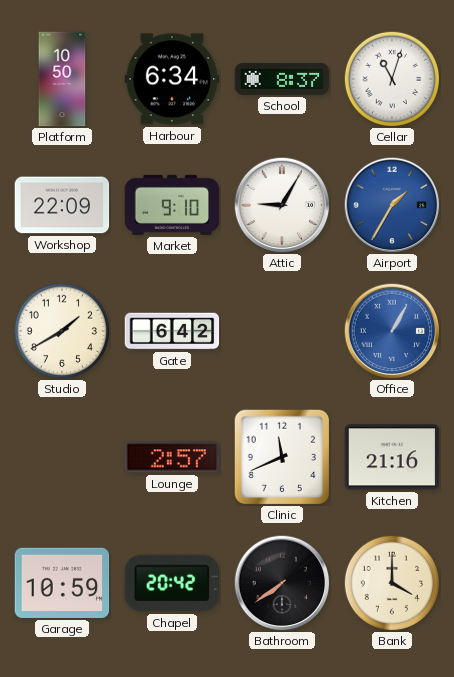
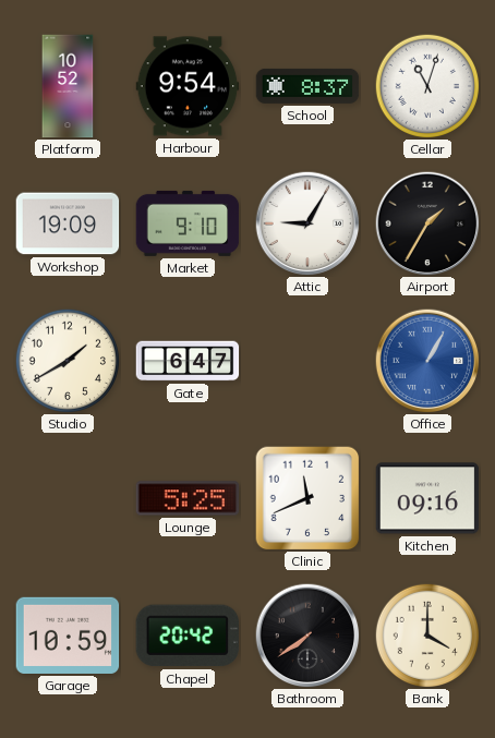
Platform: 10:50 -> 10:52
Harbour: 6:34 -> 9:54
Workshop: 22:09 -> 19:09
Airport dial: blue -> black
Gate: 6:42 -> 6:47
Lounge: 2:57 -> 5:25
Kitchen: 21:16 -> 09:16
